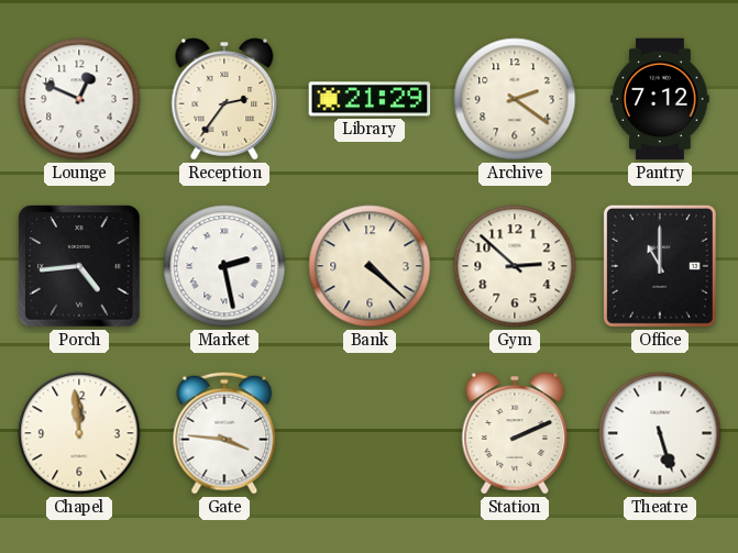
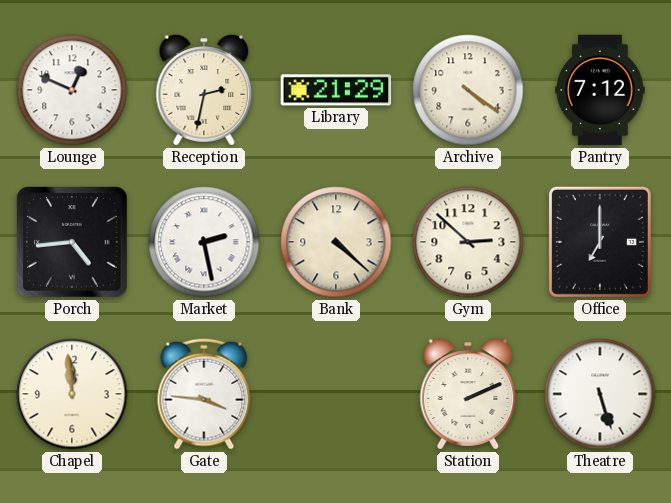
Reception: 2:36 -> 2:32
Archive: 2:21 -> 4:21
Office: 11:00 -> 7:00
